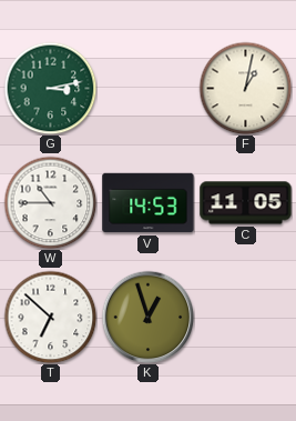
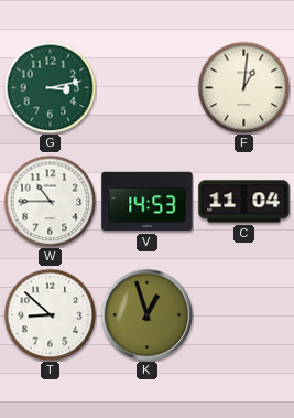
F: 1:02 -> 1:01
C: 11:05 -> 11:04
T: 6:52 -> 8:52
